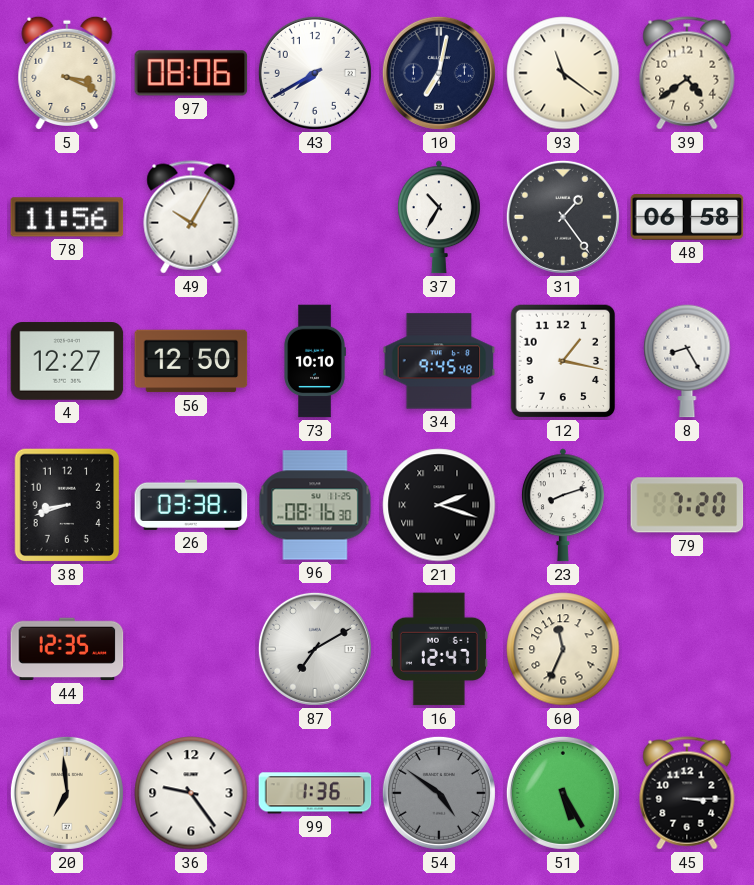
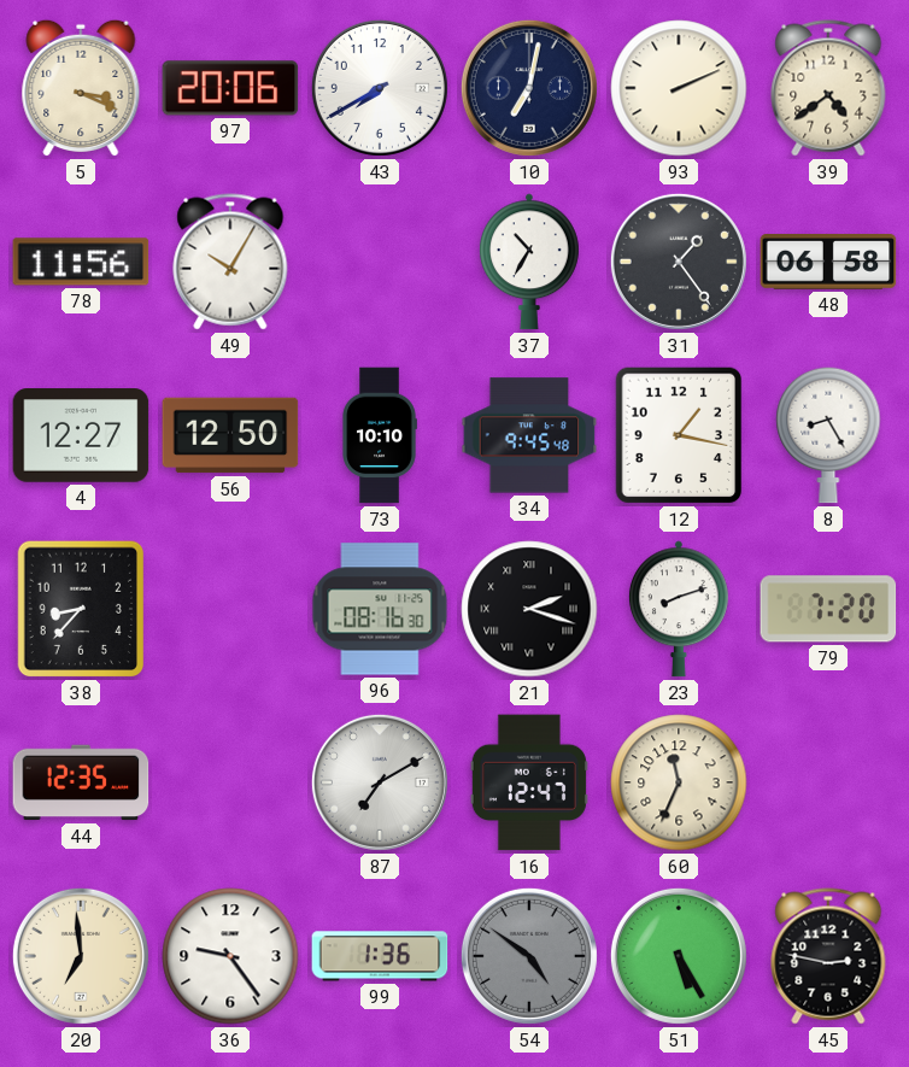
97: 08:06 -> 20:06
93: 11:21 -> 2:11
38: 8:42 -> 8:37
26: 03:38 -> none
45: 3:15 -> 2:47
